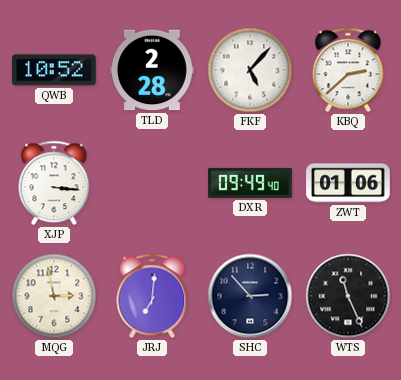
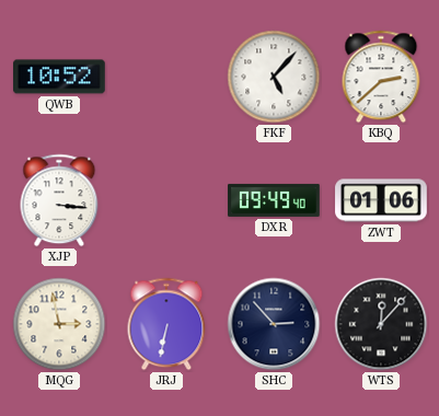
TLD: 2:28 -> none
JRJ: 7:01 -> 6:32
WTS: 11:26 -> 12:07
